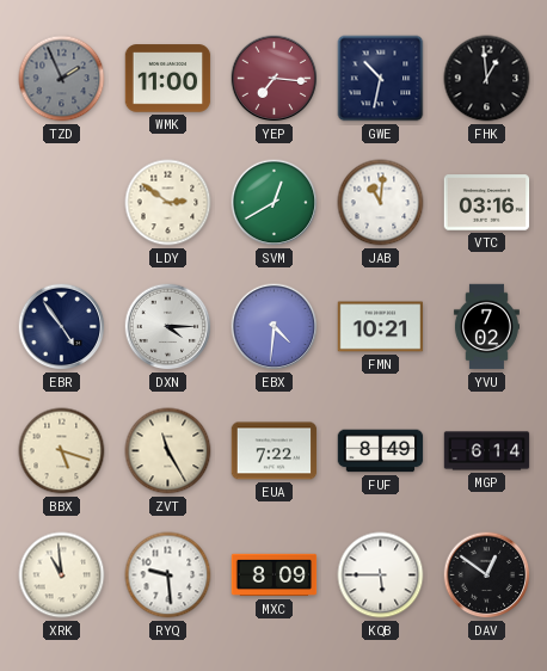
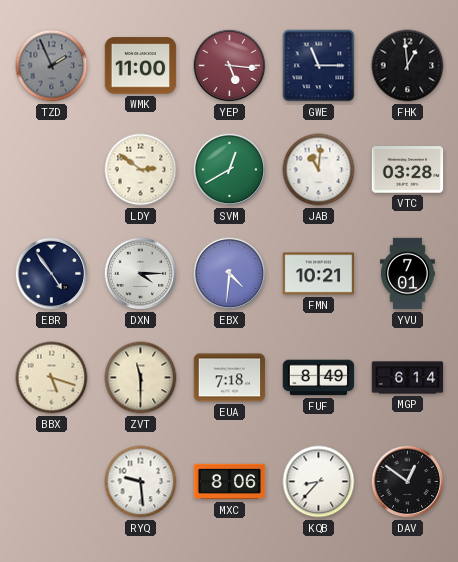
YEP: 7:16 -> 5:16
GWE: 10:32 -> 11:15
VTC: 03:16 -> 03:28
YVU: 7:02 -> 7:01
ZVT: 11:25 -> 11:30
EUA: 7:22 -> 7:18
XRK: 10:59 -> none
MXC: 8:09 -> 8:06
KQB: 5:45 -> 8:37
